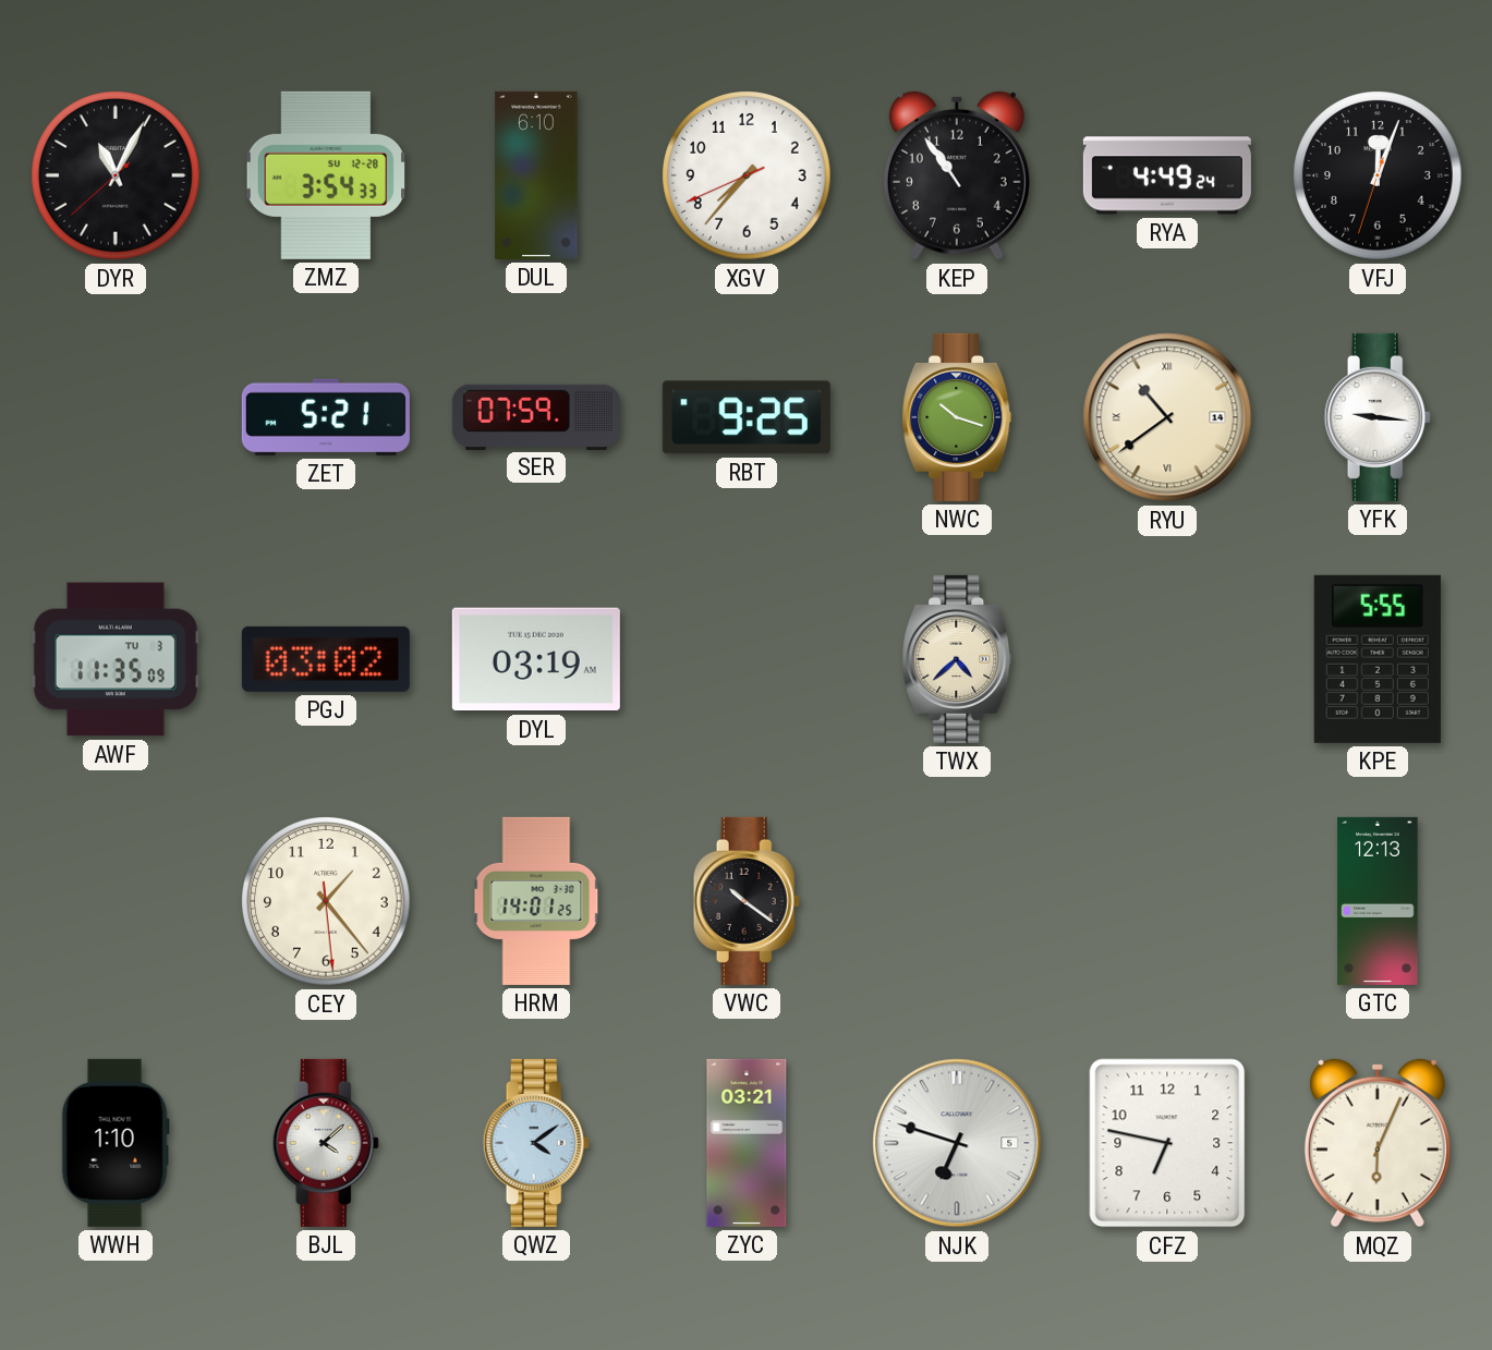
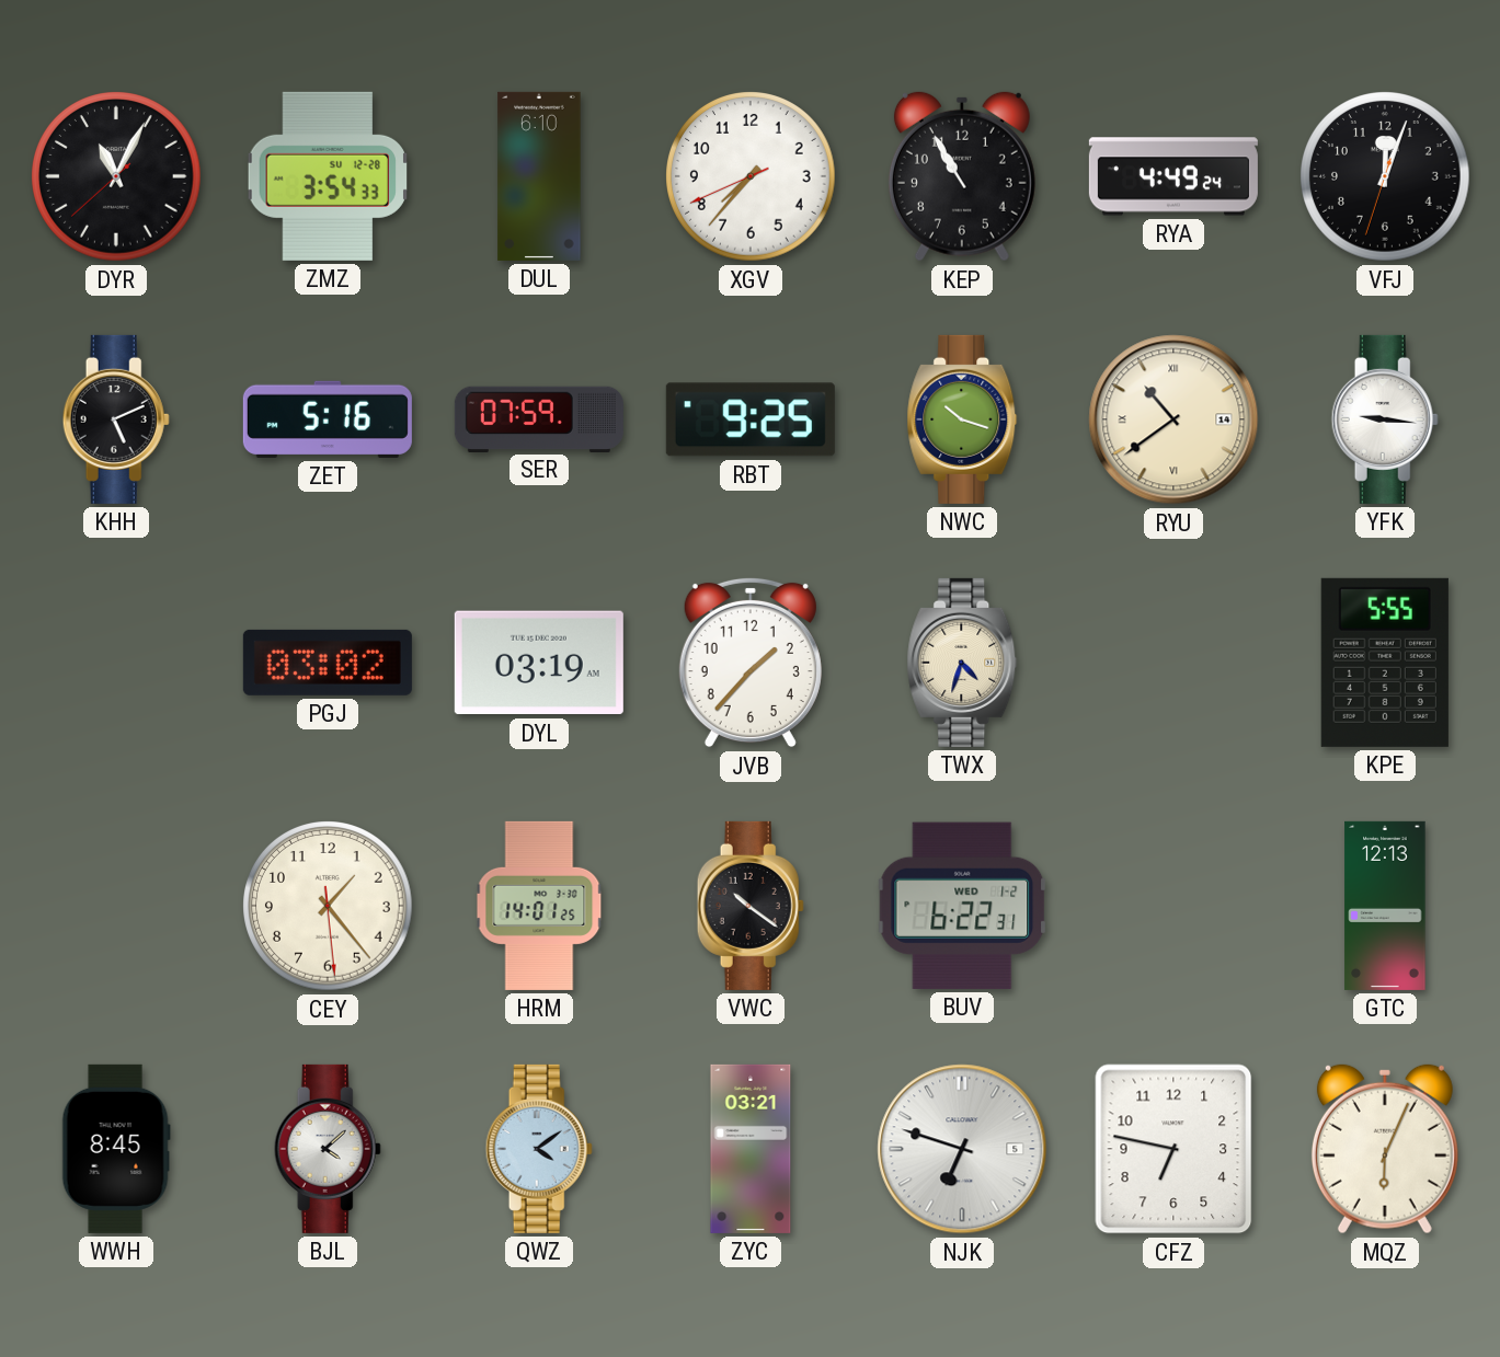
KEP: 10:54 -> 10:55
KHH: none -> 5:11
ZET: 5:21 -> 5:16
AWF: 11:35 -> none
JVB: none -> 1:37
TWX: 4:38 -> 4:33
BUV: none -> 6:22
WWH: 1:10 -> 8:45
